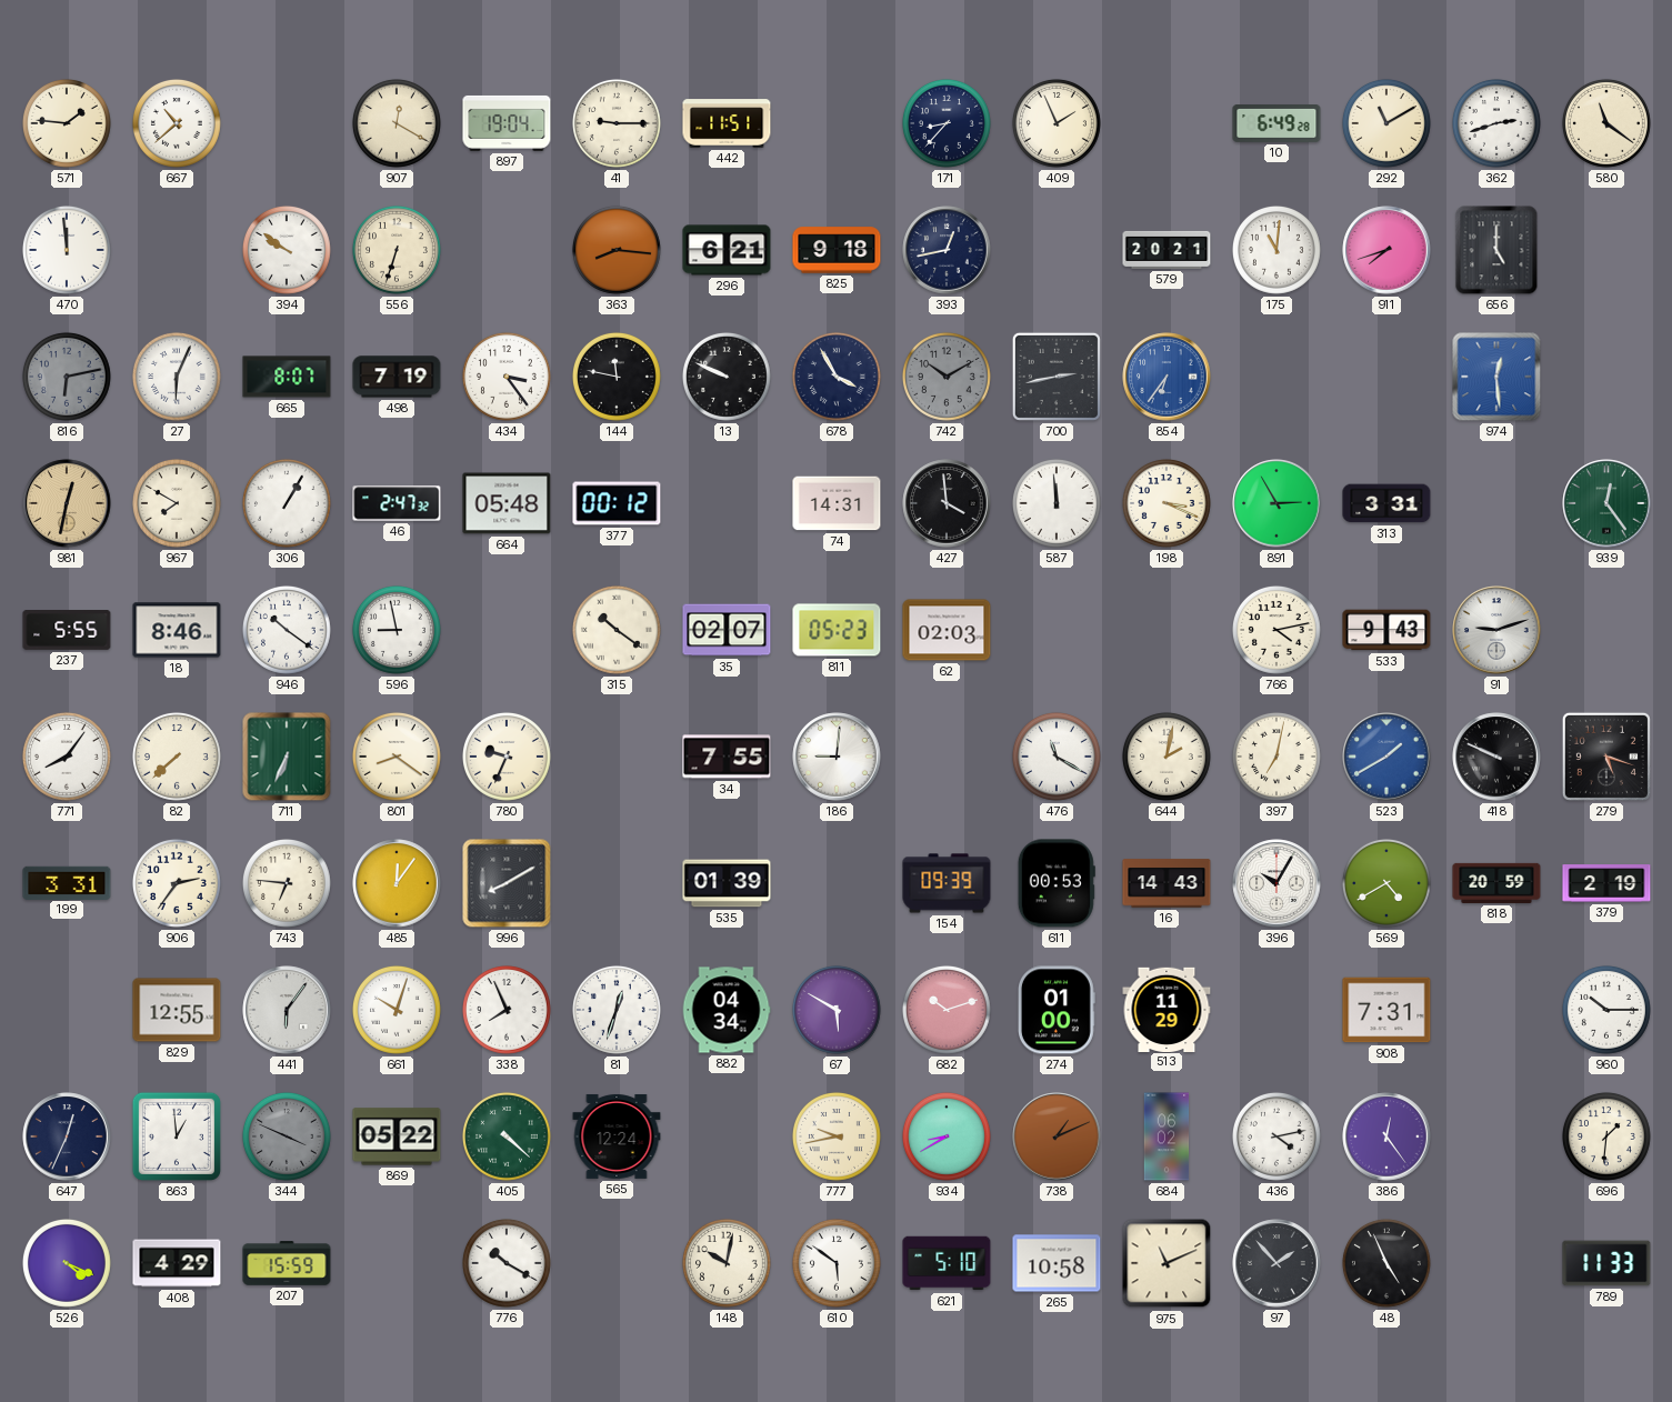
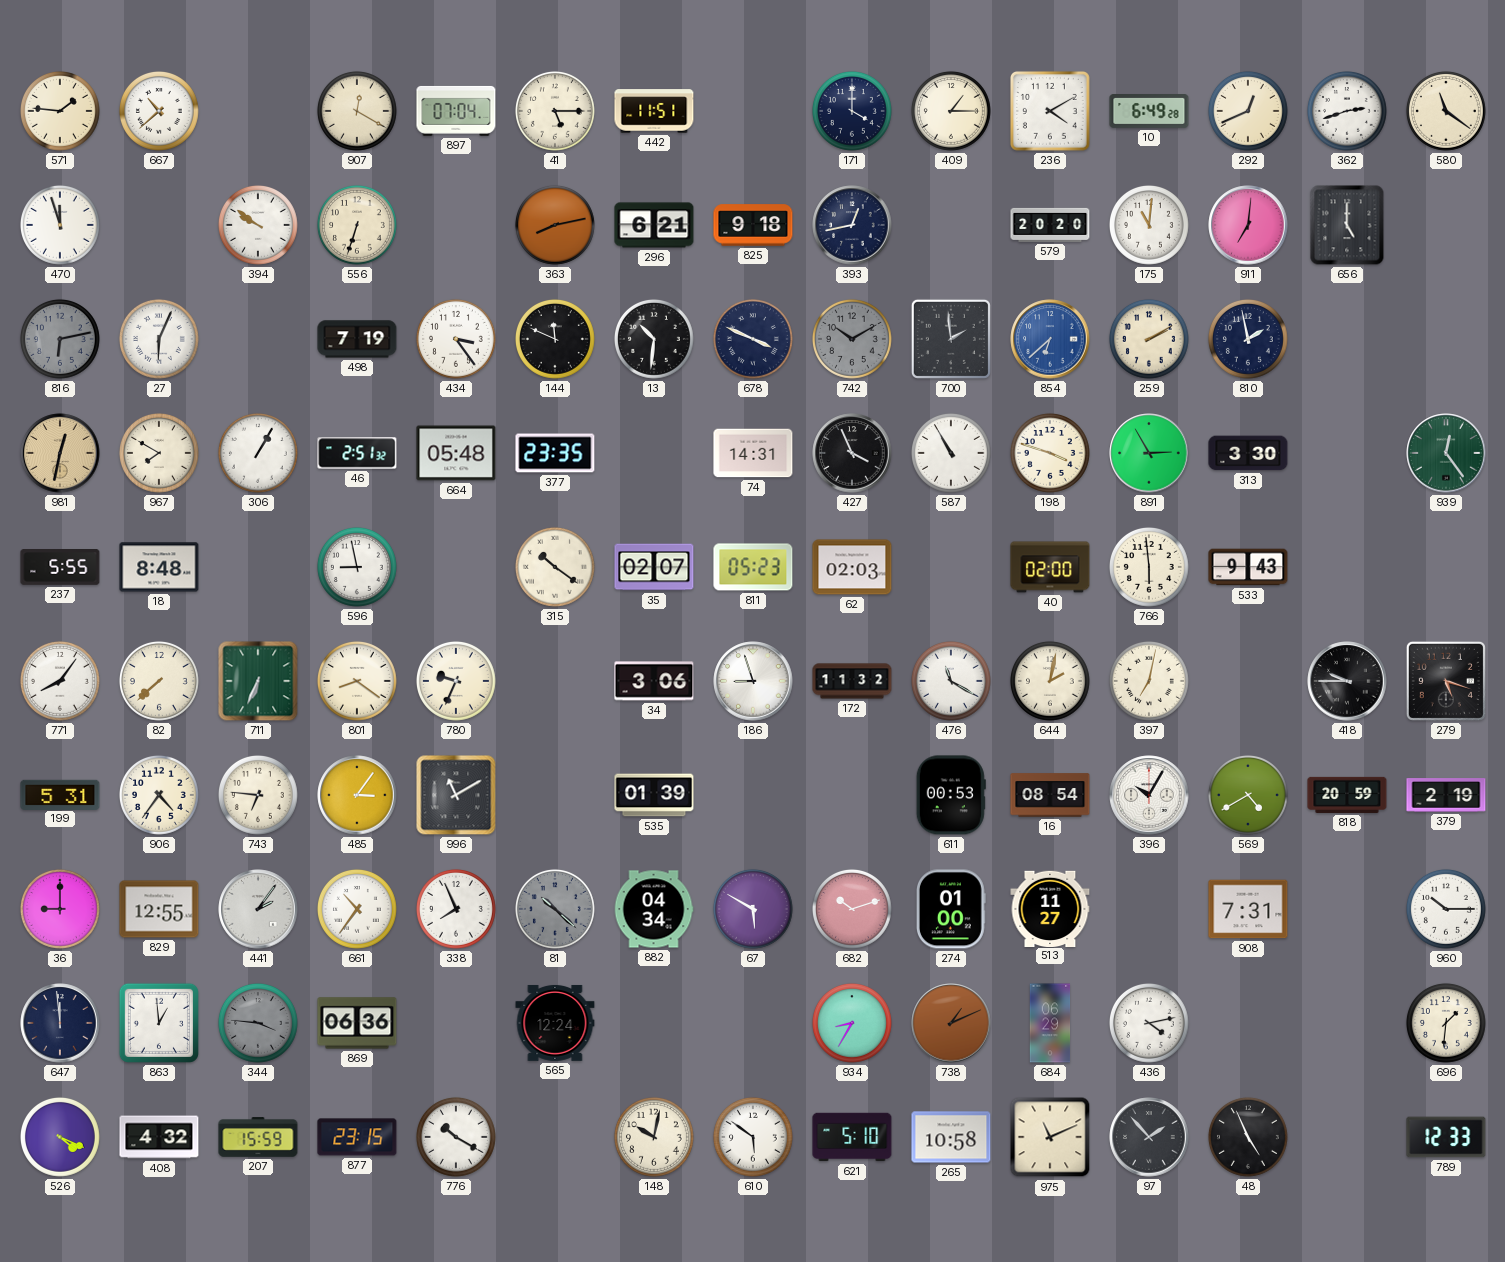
897: 19:04 -> 07:04
41: 9:15 -> 5:15
171: 8:37 -> 4:00
409: 1:56 -> 1:15
236: none -> 4:10
292: 11:10 -> 12:41
470: 11:59 -> 11:57
363: 8:16 -> 8:13
579: 20:21 -> 20:20
911: 7:42 -> 7:01
665: 8:07 -> none
144: 11:47 -> 11:49
13: 9:49 -> 10:31
678: 3:55 -> 3:49
700: 2:43 -> 1:59
854: 6:36 -> 6:38
259: none -> 2:10
810: none -> 1:58
974: 12:29 -> none
46: 2:47 -> 2:51
377: 00:12 -> 23:35
427: 3:59 -> 3:56
587: 11:59 -> 10:55
198: 3:19 -> 3:48
313: 3:31 -> 3:30
18: 8:46 -> 8:48
946: 10:21 -> none
40: none -> 02:00
766: 4:13 -> 5:59
91: 9:12 -> none
34: 7:55 -> 3:06
186: 9:01 -> 8:57
172: none -> 11:32
523: 1:40 -> none
418: 9:49 -> 9:45
199: 3:31 -> 5:31
906: 2:36 -> 4:36
485: 12:06 -> 3:06
996: 8:10 -> 11:10
154: 09:39 -> none
16: 14:43 -> 08:54
36: none -> 9:00
441: 6:06 -> 2:06
661: 10:03 -> 10:36
81: 12:33 -> 10:22
81 dial: white -> grey
513: 11:29 -> 11:27
647: 12:34 -> 11:59
344: 3:49 -> 3:46
869: 05:22 -> 06:36
405: 4:22 -> none
777: 9:43 -> none
934: 8:40 -> 8:35
684: 06:02 -> 06:29
386: 12:24 -> none
408: 4:29 -> 4:32
877: none -> 23:15
789: 11:33 -> 12:33
